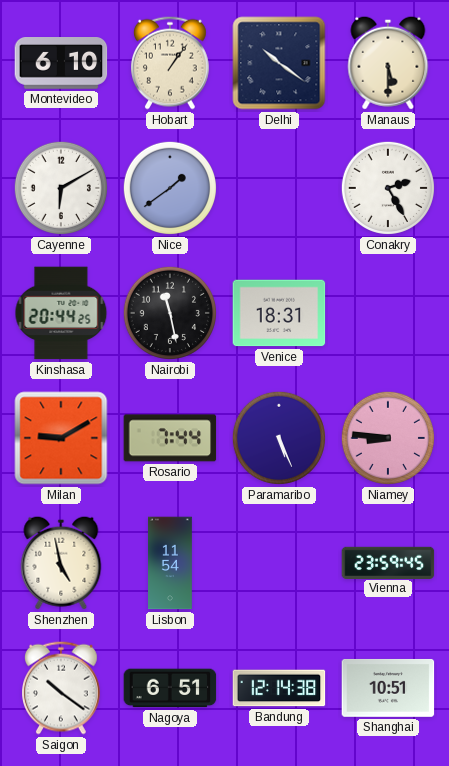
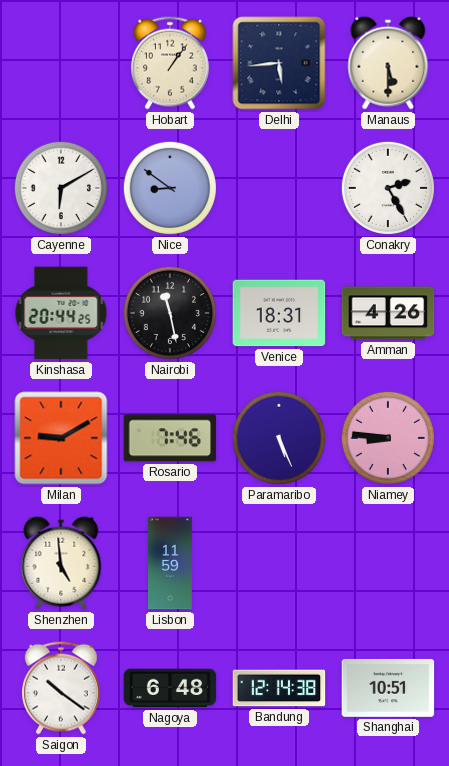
Montevideo: 6:10 -> none
Delhi: 10:21 -> 5:44
Nice: 1:39 -> 8:51
Amman: none -> 4:26
Rosario: 7:44 -> 7:46
Shenzhen: 4:58 -> 4:59
Lisbon: 11:54 -> 11:59
Vienna: 23:59 -> none
Nagoya: 6:51 -> 6:48
